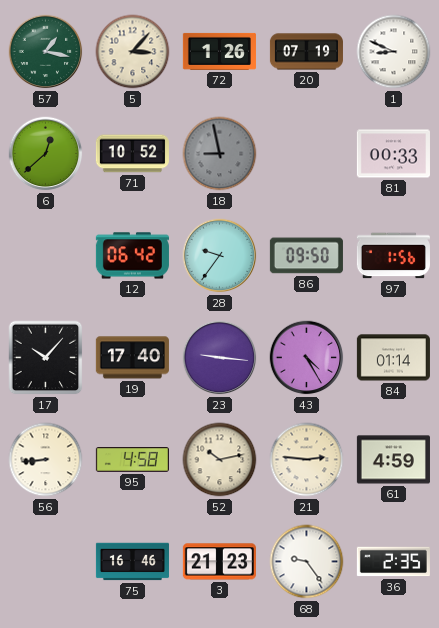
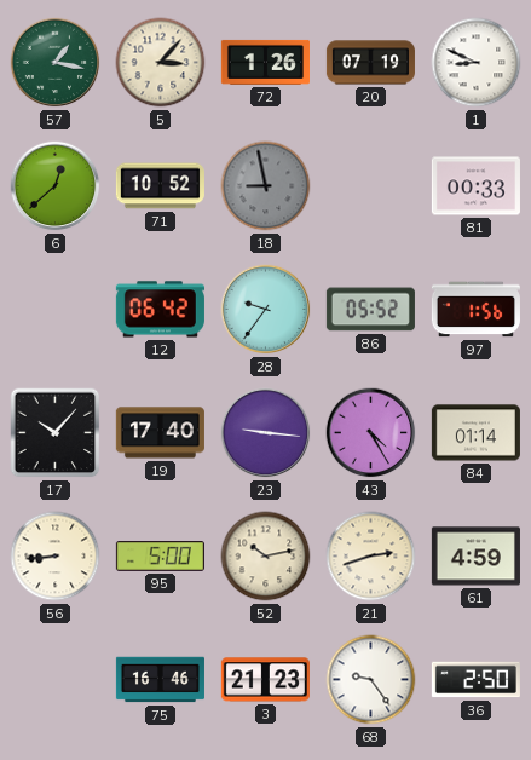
86: 09:50 -> 05:52
95: 4:58 -> 5:00
21: 2:46 -> 2:42
36: 2:35 -> 2:50
